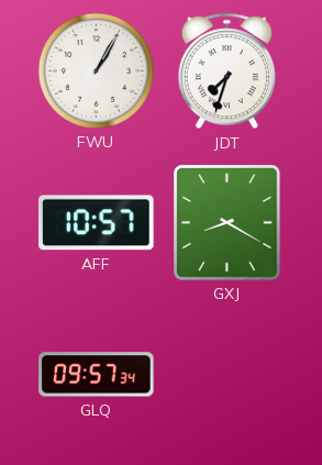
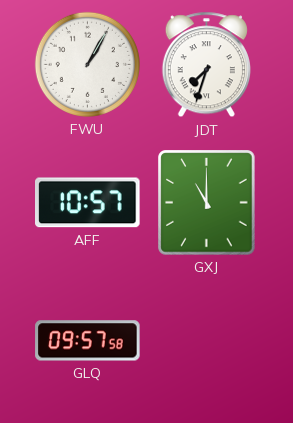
GXJ: 8:20 -> 11:00
GLQ: 09:57:34 -> 09:57:58
